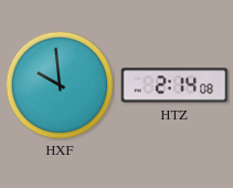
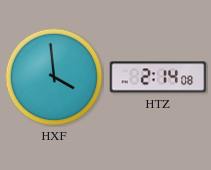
HXF: 9:59 -> 3:59
